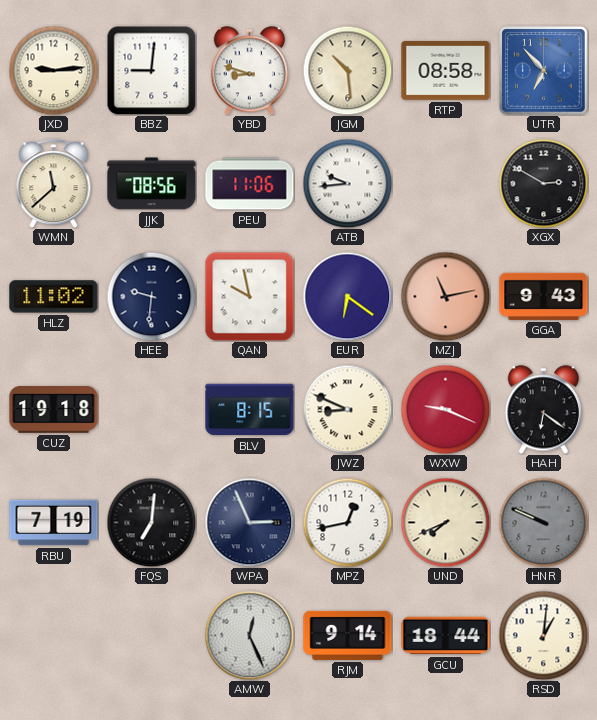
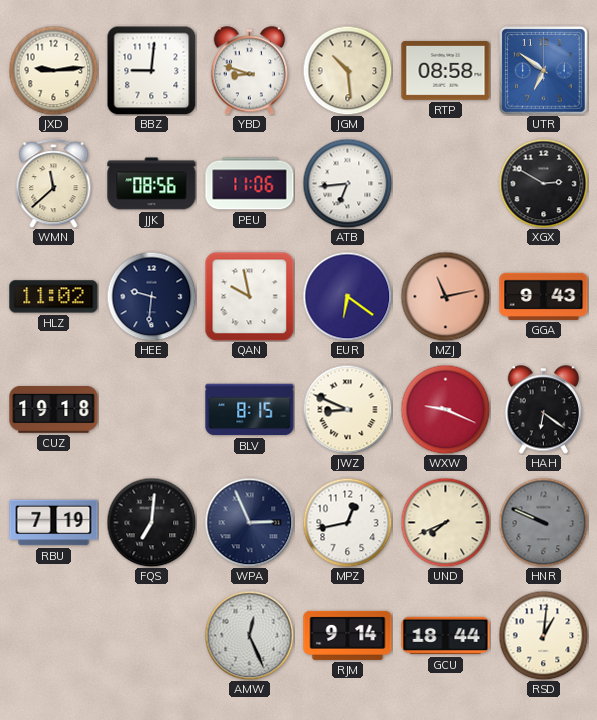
UTR: 6:53 -> 6:51
ATB: 9:44 -> 6:44
